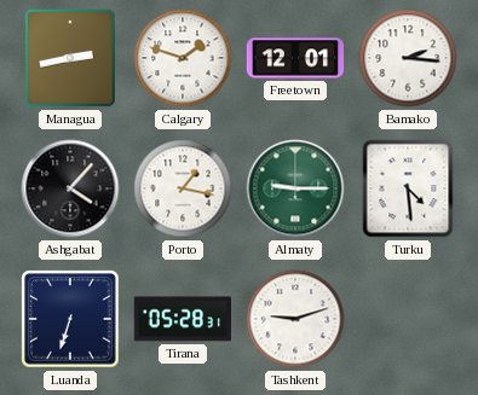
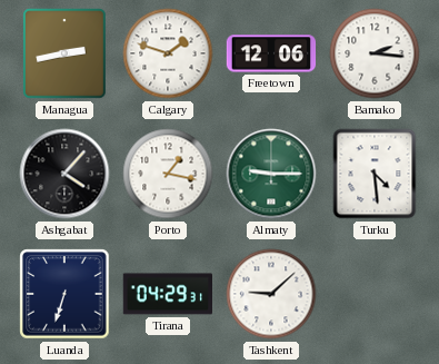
Freetown: 12:01 -> 12:06
Tirana: 05:28 -> 04:29
Tashkent: 9:12 -> 9:08
